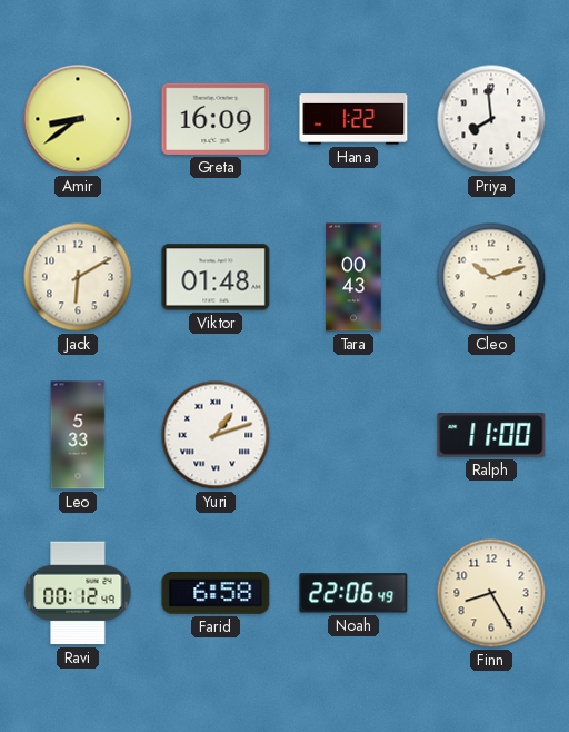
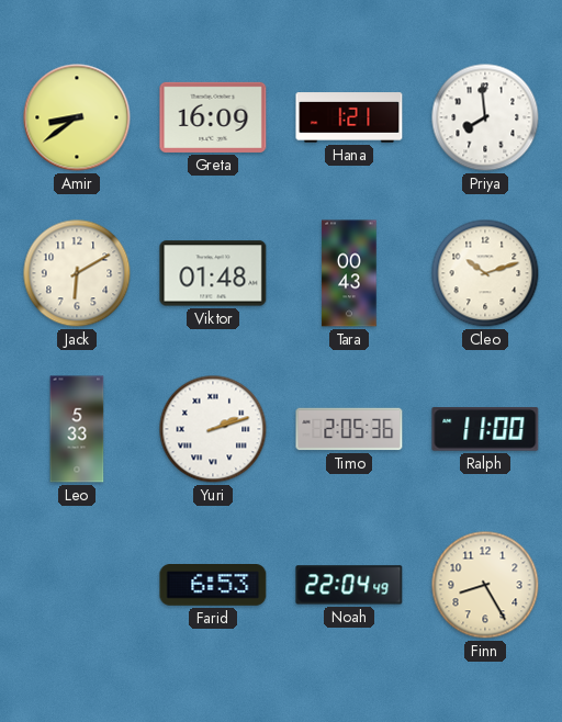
Hana: 1:22 -> 1:21
Yuri: 1:12 -> 2:12
Timo: none -> 2:05
Ravi: 00:12 -> none
Farid: 6:58 -> 6:53
Noah: 22:06 -> 22:04
